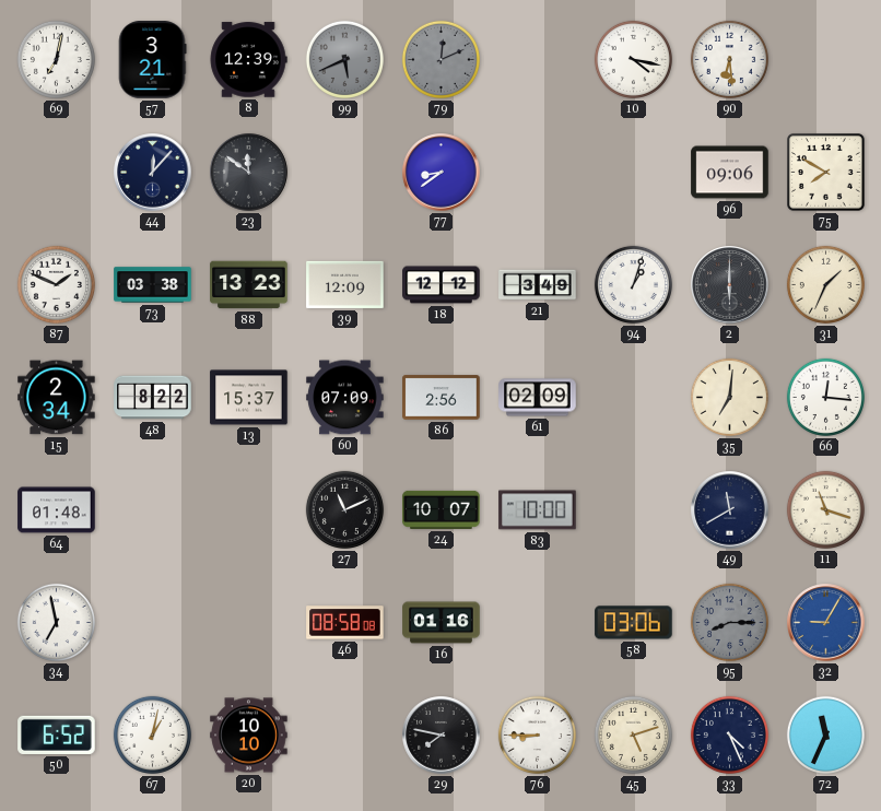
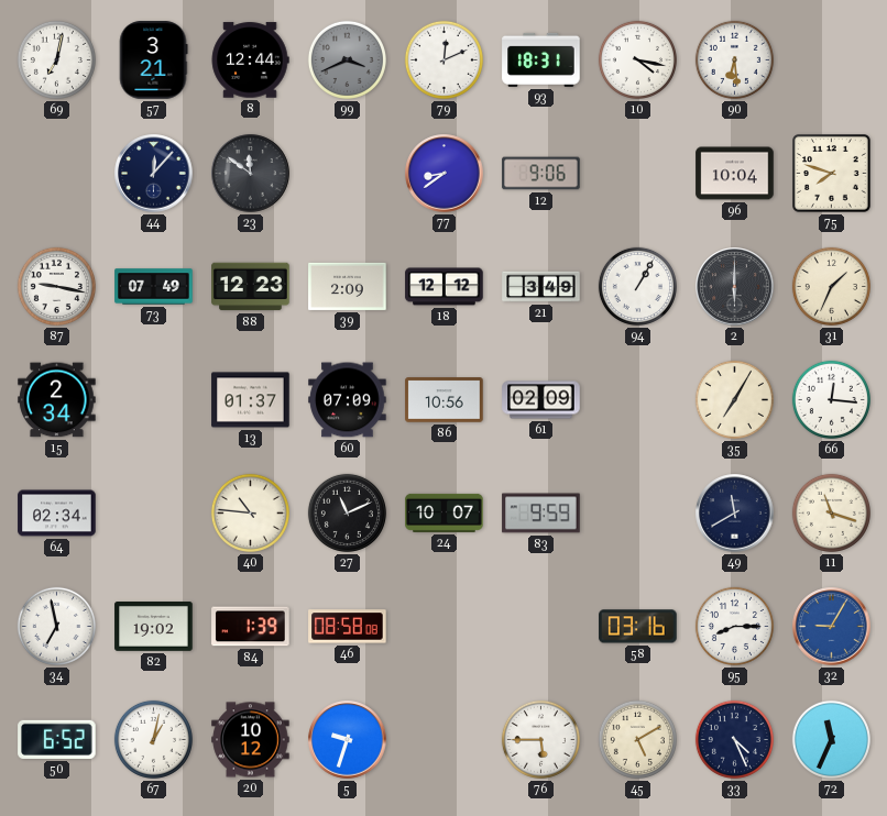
8: 12:39 -> 12:44
99: 5:41 -> 3:41
79 dial: grey -> white
93: none -> 18:31
12: none -> 9:06
96: 09:06 -> 10:04
75: 7:50 -> 7:48
87: 1:49 -> 9:17
73: 03:38 -> 07:49
88: 13:23 -> 12:23
39: 12:09 -> 2:09
94: 1:03 -> 1:05
48: 8:22 -> none
13: 15:37 -> 01:37
86: 2:56 -> 10:56
35: 7:01 -> 7:05
64: 01:48 -> 02:34
40: none -> 10:46
83: 10:00 -> 9:59
82: none -> 19:02
84: none -> 1:39
16: 01:16 -> none
58: 03:06 -> 03:16
95 dial: grey -> white
20: 10:10 -> 10:12
5: none -> 9:33
29: 7:47 -> none
76: 8:45 -> 5:45
45: 5:12 -> 5:10
